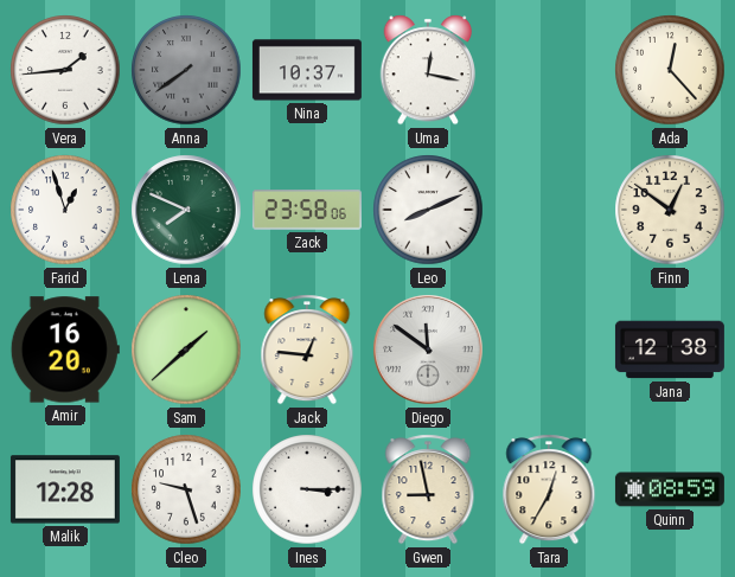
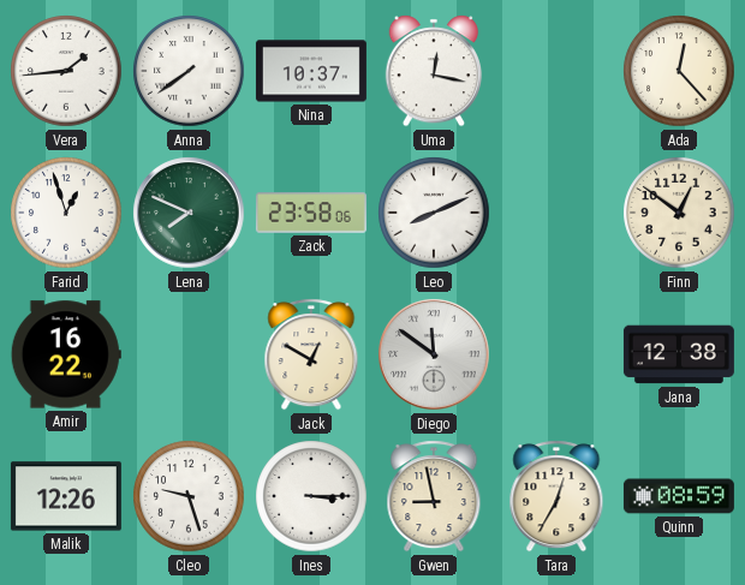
Anna dial: grey -> white
Amir: 16:20 -> 16:22
Sam: 1:38 -> none
Jack: 12:46 -> 12:50
Malik: 12:28 -> 12:26
